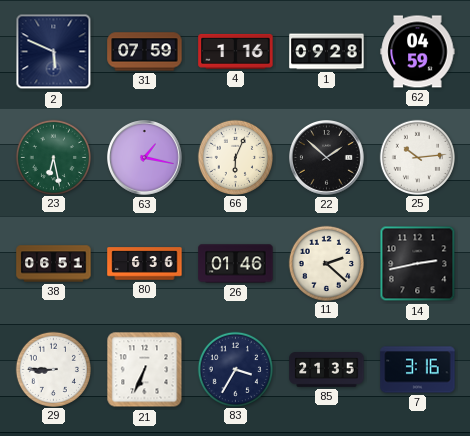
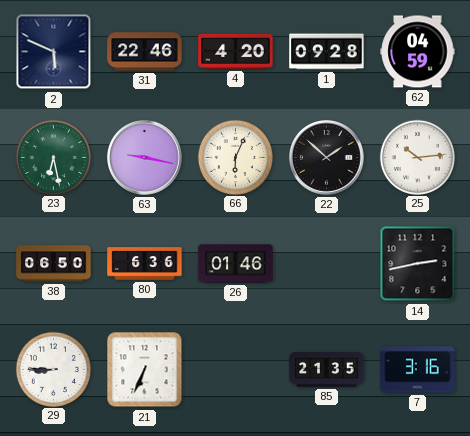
31: 07:59 -> 22:46
4: 1:16 -> 4:20
63: 1:17 -> 9:17
38: 06:51 -> 06:50
11: 2:22 -> none
83: 3:35 -> none
